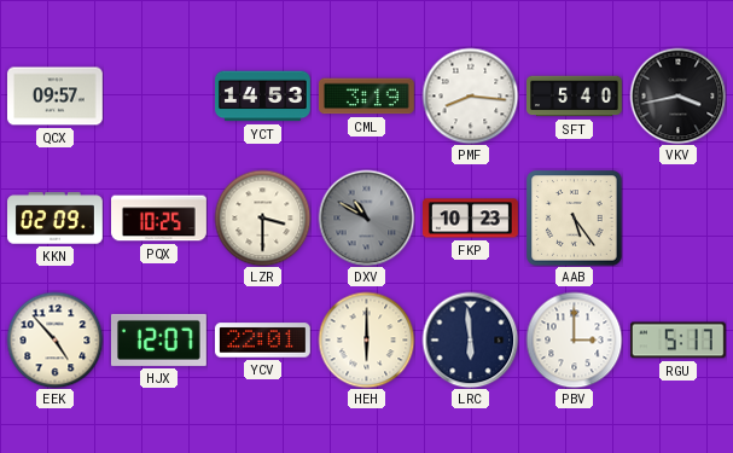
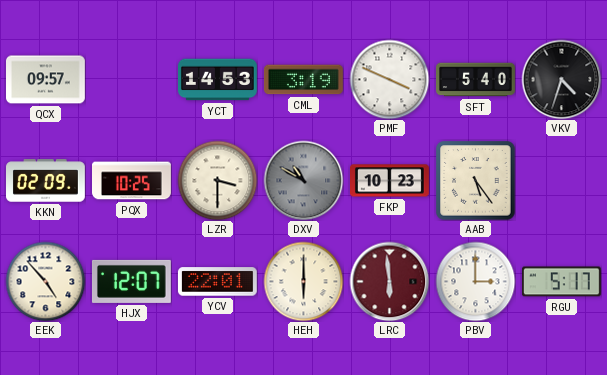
PMF: 8:16 -> 3:49
VKV: 3:43 -> 4:33
LRC dial: navy -> burgundy
